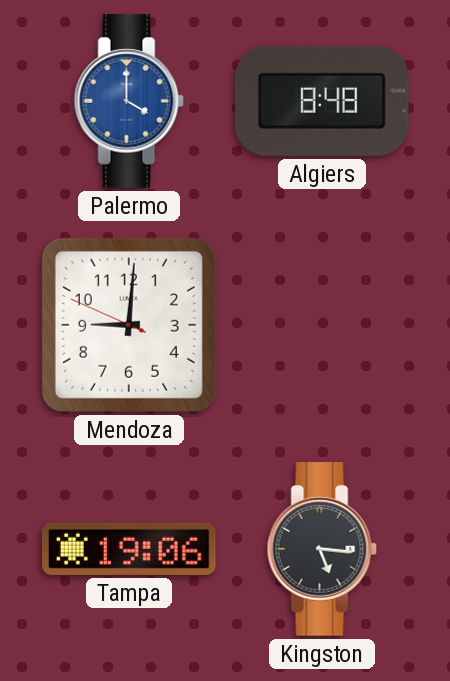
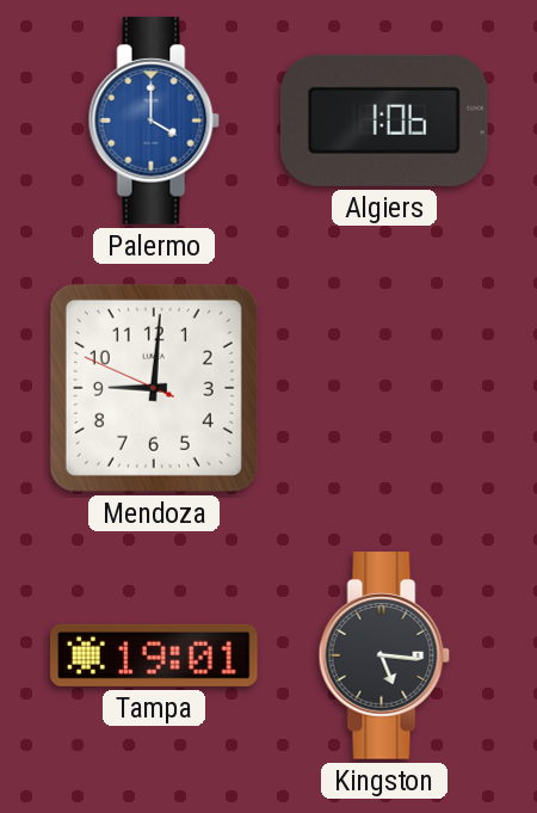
Algiers: 8:48 -> 1:06
Tampa: 19:06 -> 19:01
